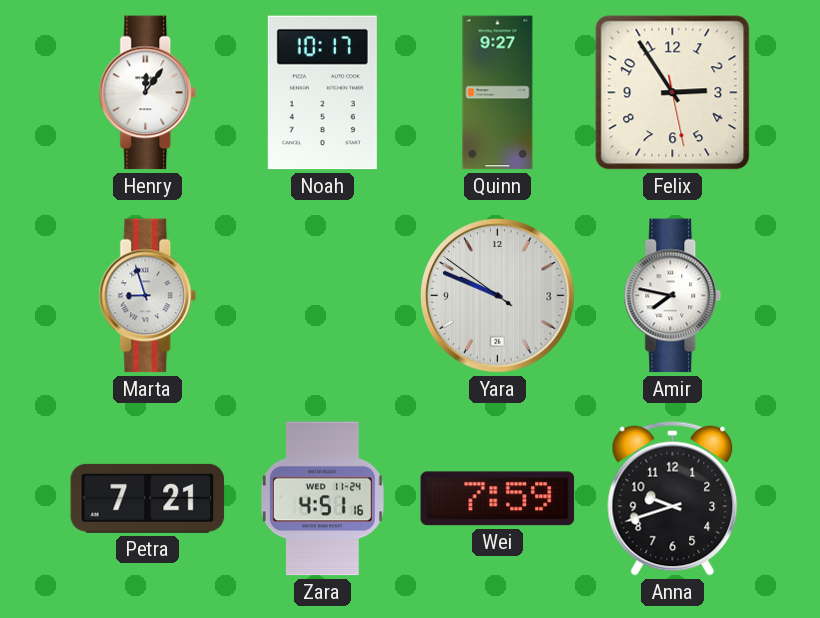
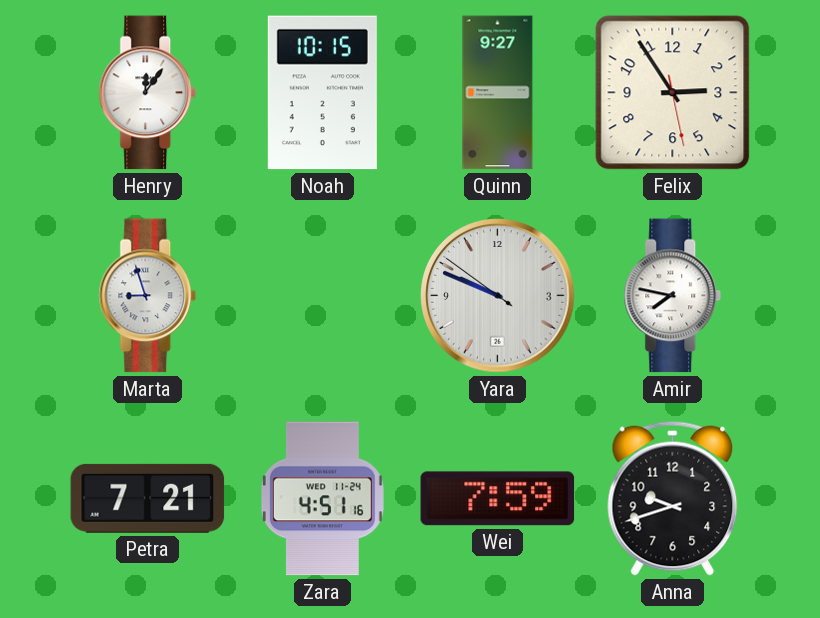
Noah: 10:17 -> 10:15
